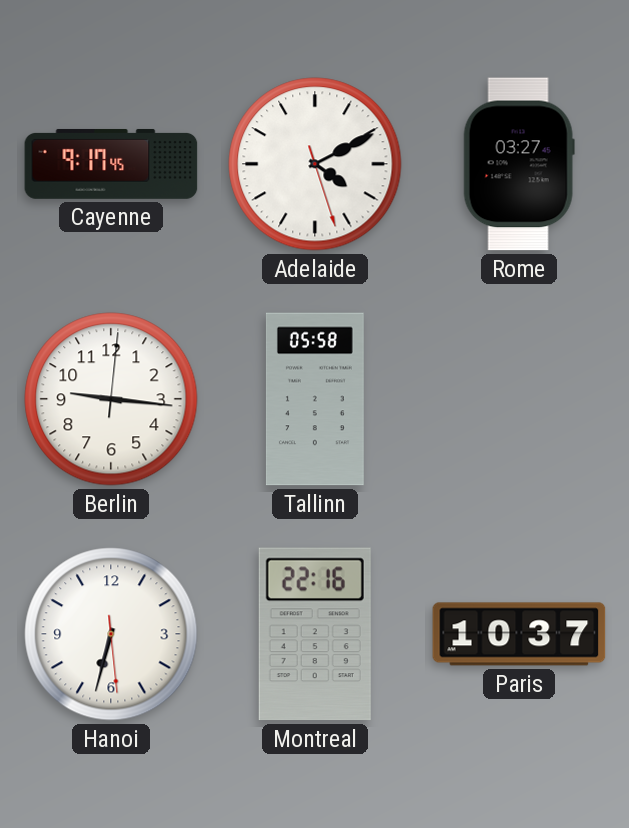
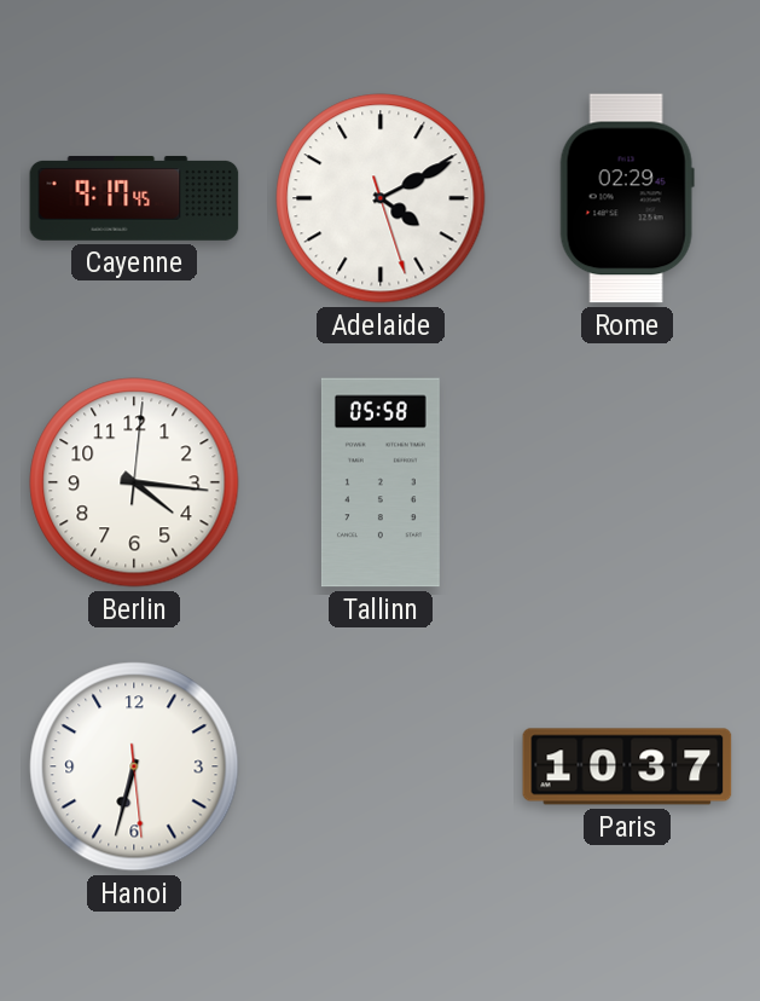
Rome: 03:27 -> 02:29
Berlin: 9:16 -> 4:16
Montreal: 22:16 -> none
